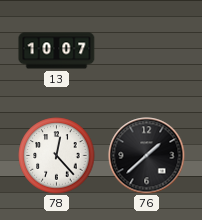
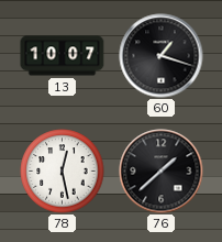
60: none -> 1:18
78: 12:23 -> 12:28
